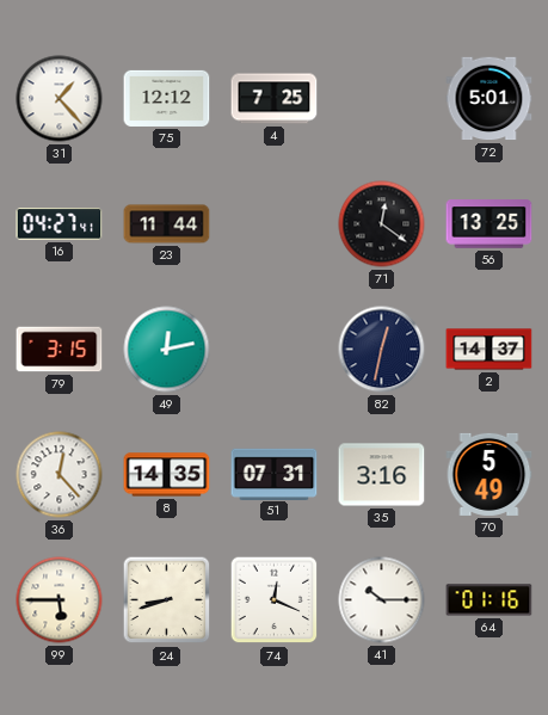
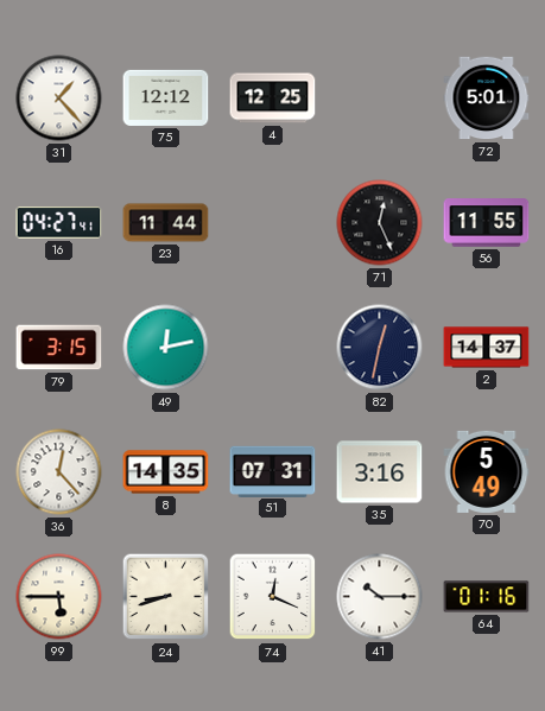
4: 7:25 -> 12:25
71: 12:21 -> 12:26
56: 13:25 -> 11:55
